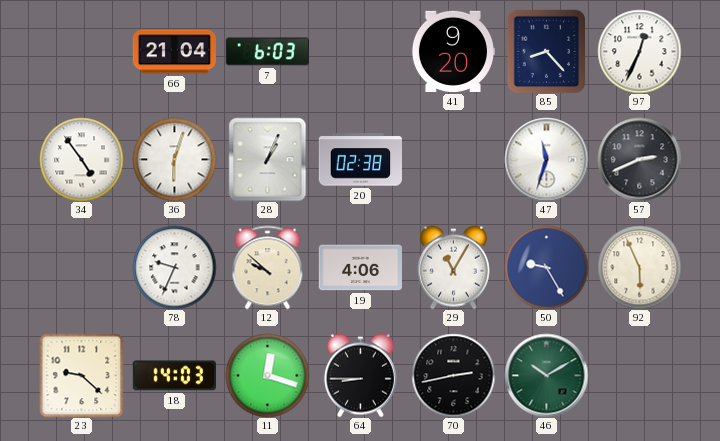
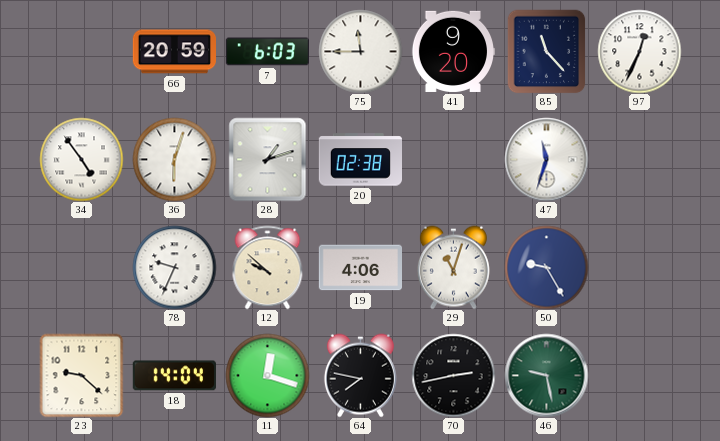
66: 21:04 -> 20:59
75: none -> 11:45
85: 8:23 -> 11:23
28: 1:04 -> 1:12
57: 2:41 -> none
29: 11:05 -> 11:03
92: 5:56 -> none
18: 14:03 -> 14:04
64: 8:45 -> 7:47
46: 10:10 -> 9:28
